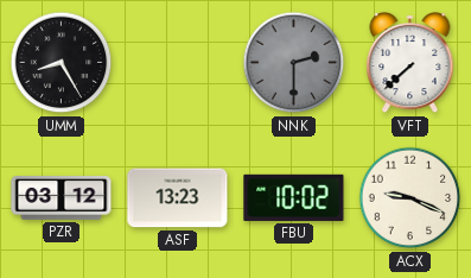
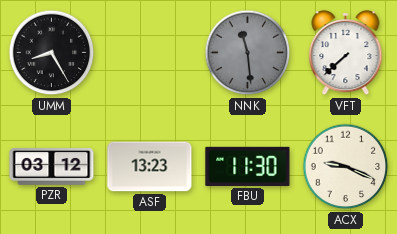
NNK: 2:30 -> 11:29
FBU: 10:02 -> 11:30
